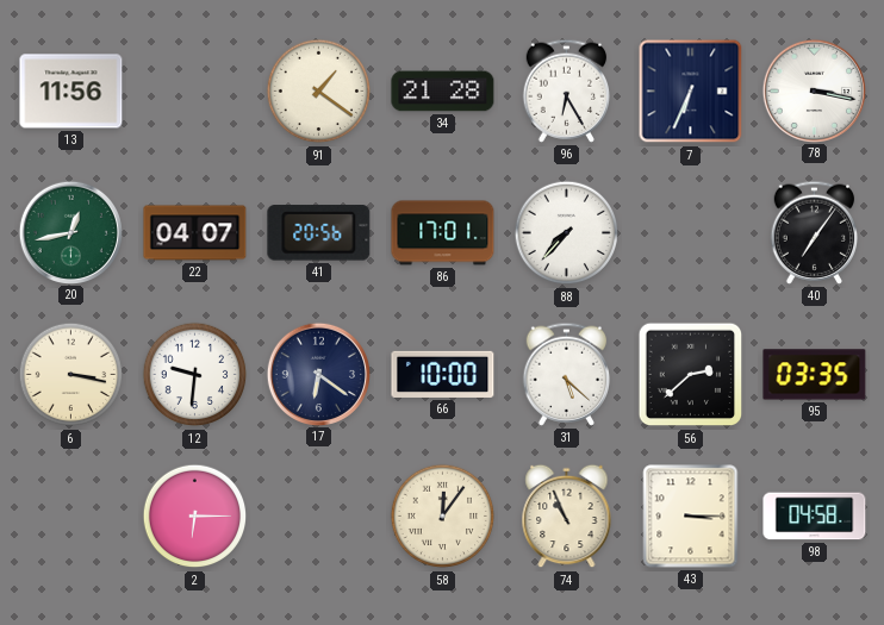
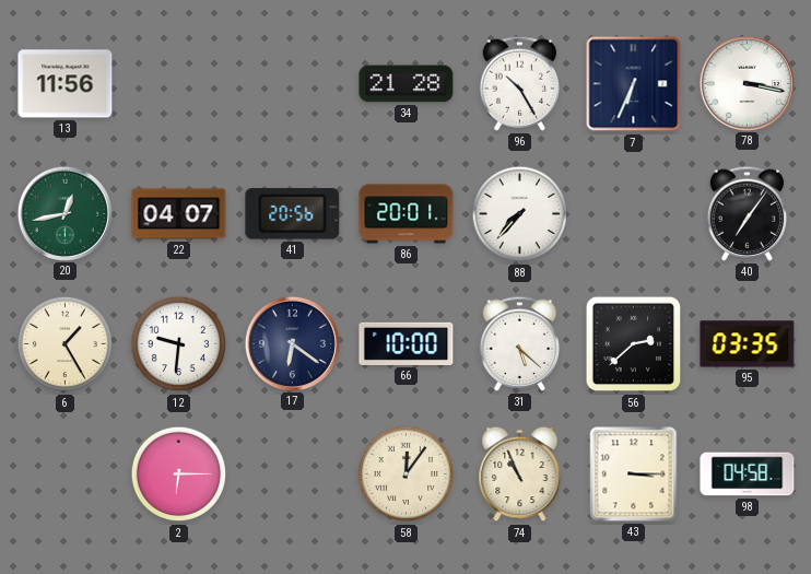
91: 1:21 -> none
96: 6:25 -> 10:25
86: 17:01 -> 20:01
6: 3:17 -> 1:25
